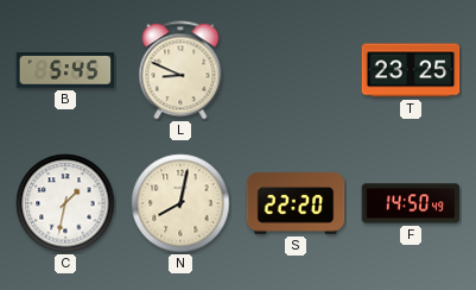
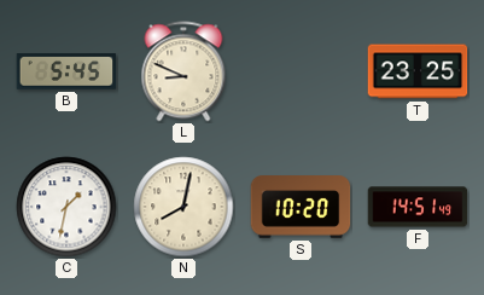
S: 22:20 -> 10:20
F: 14:50 -> 14:51
